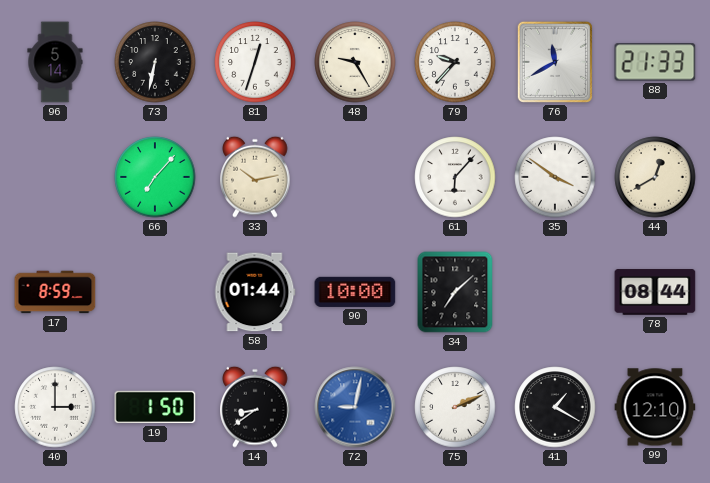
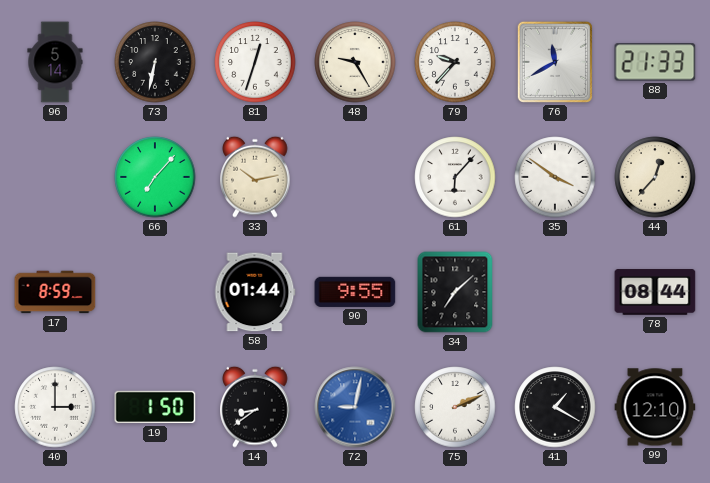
44: 12:40 -> 12:37
90: 10:00 -> 9:55
